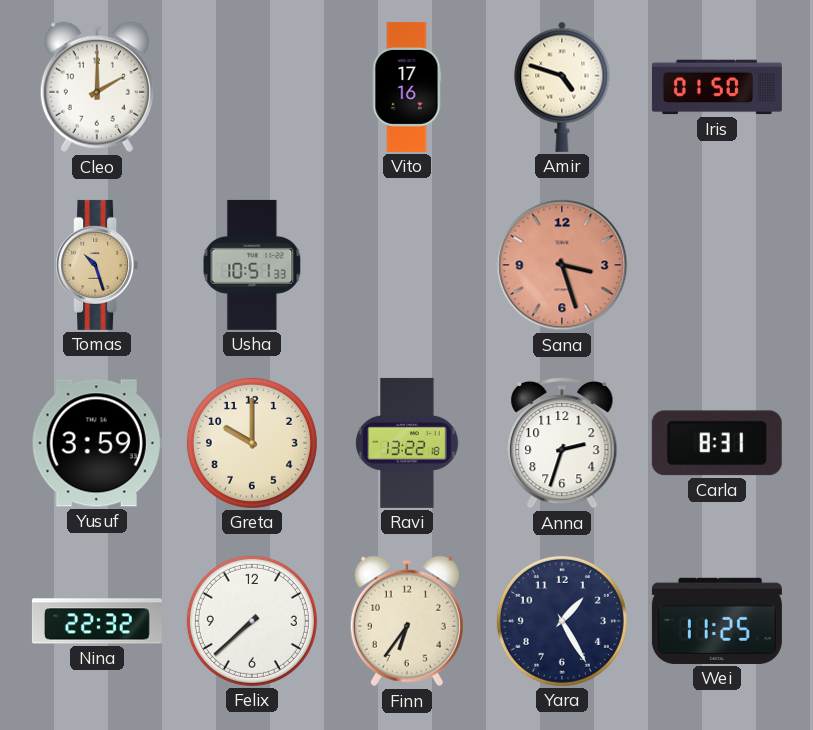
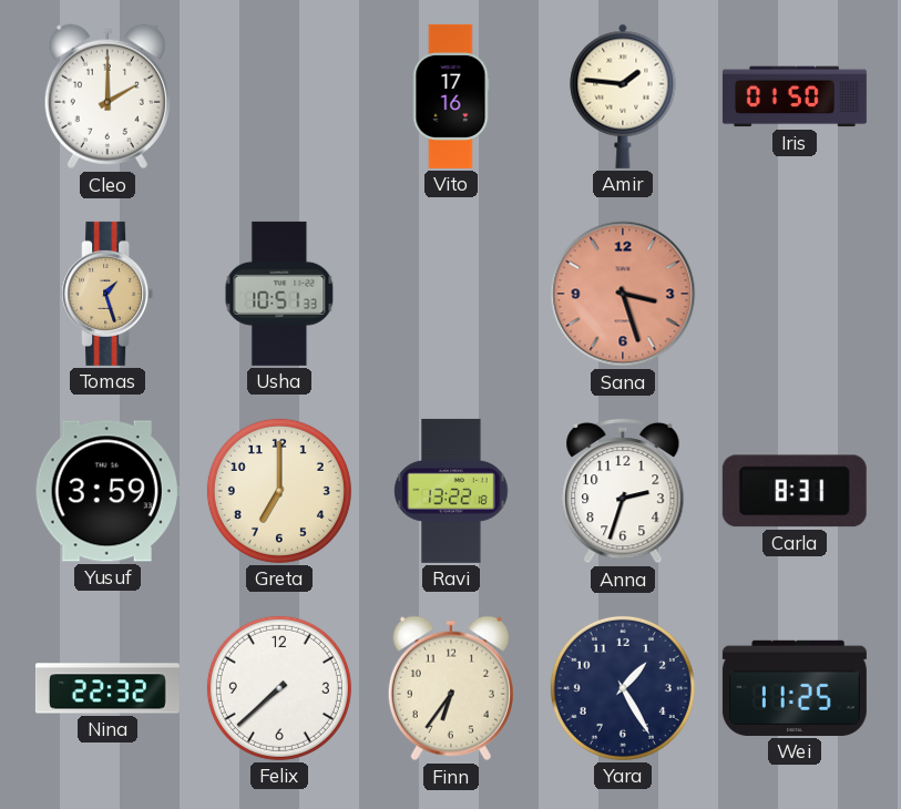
Amir: 4:48 -> 1:46
Tomas: 10:27 -> 1:27
Greta: 10:00 -> 7:00
